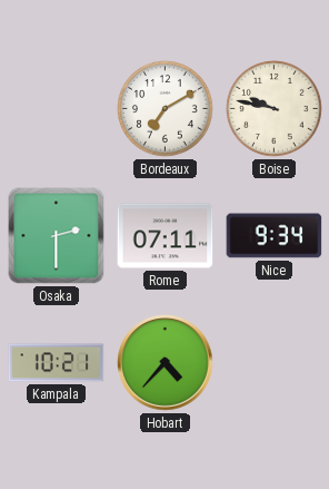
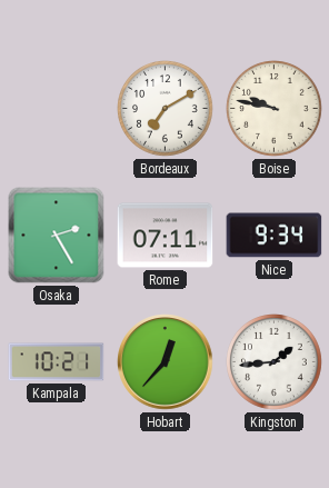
Osaka: 2:30 -> 2:25
Hobart: 4:37 -> 12:37
Kingston: none -> 1:44
